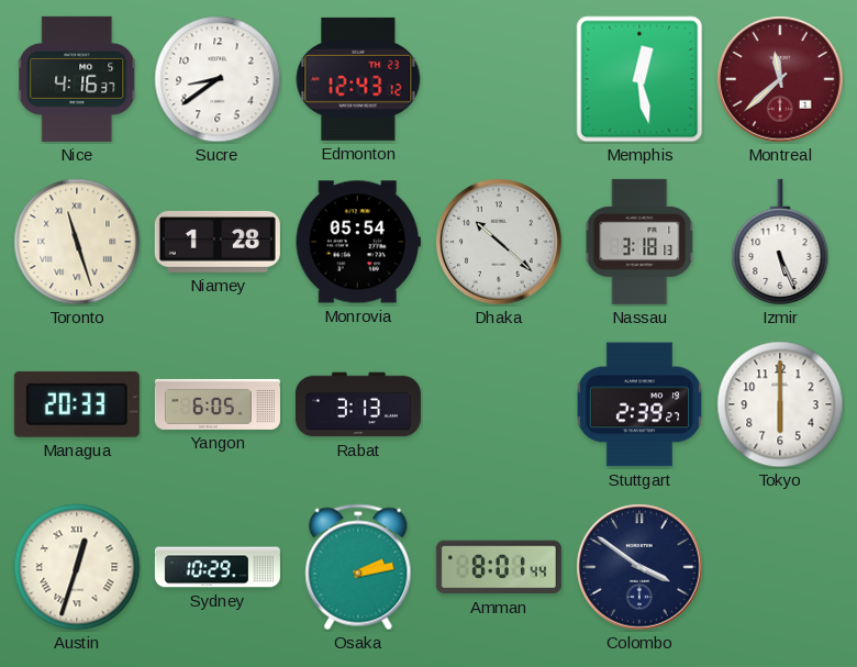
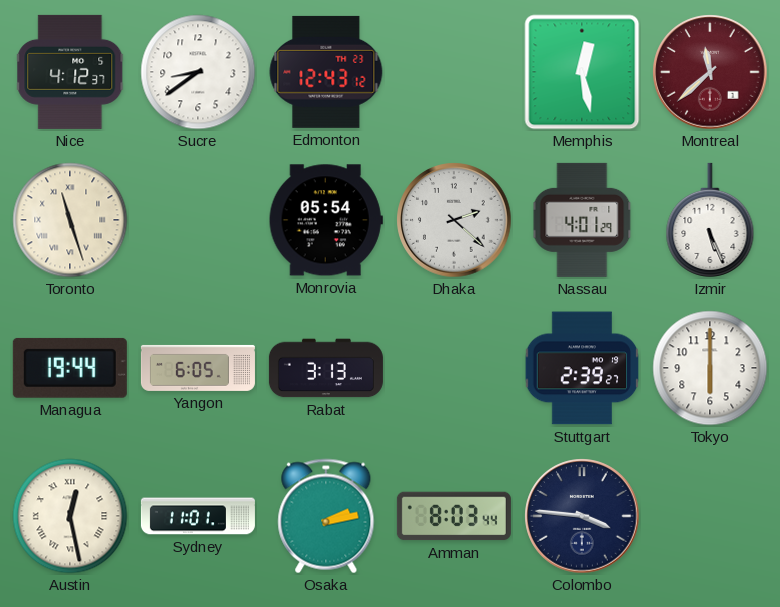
Nice: 4:16 -> 4:12
Niamey: 1:28 -> none
Dhaka: 10:22 -> 2:22
Nassau: 3:18 -> 4:01
Managua: 20:33 -> 19:44
Austin: 12:33 -> 12:28
Sydney: 10:29 -> 11:01
Amman: 8:01 -> 8:03
Colombo: 3:51 -> 3:46
